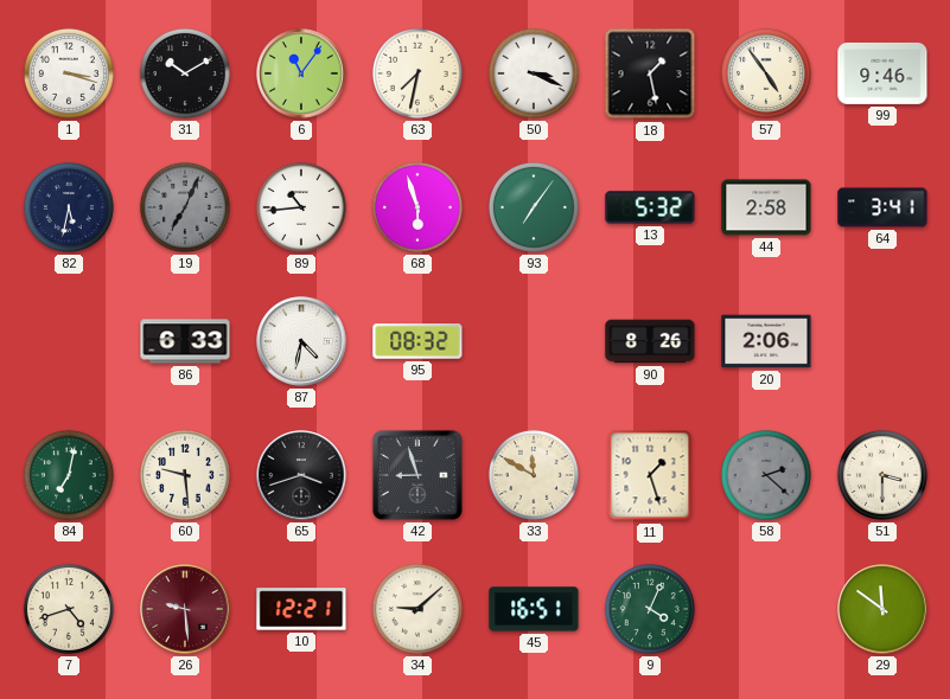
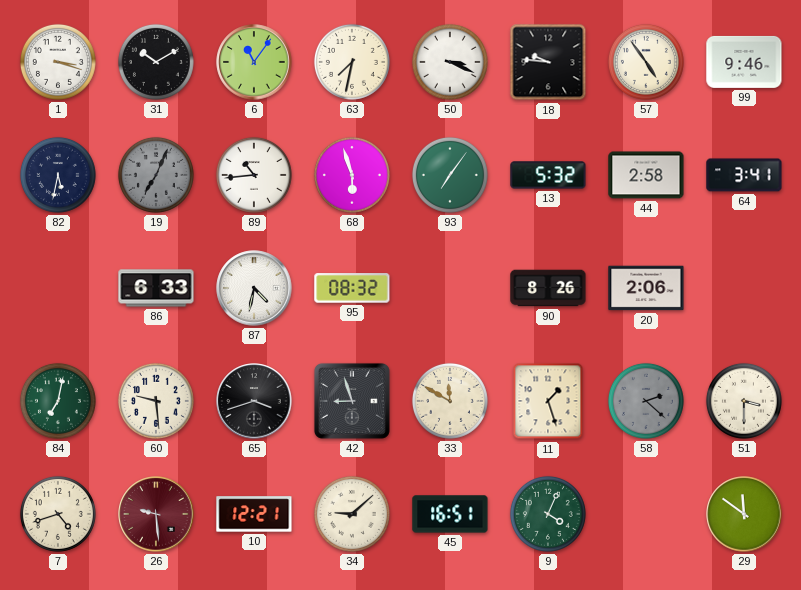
18: 1:28 -> 9:46
